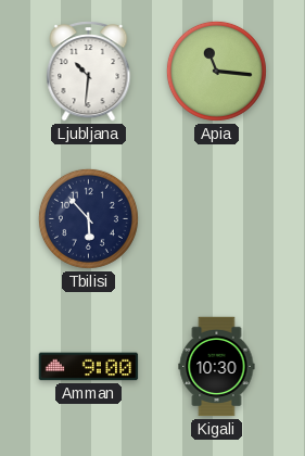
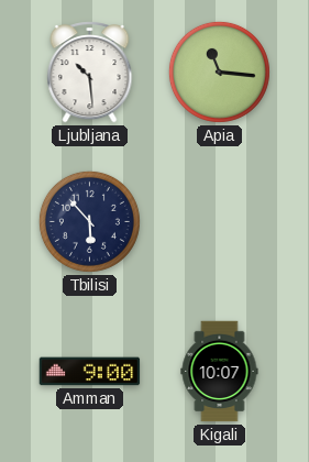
Ljubljana: 10:31 -> 10:29
Kigali: 10:30 -> 10:07
